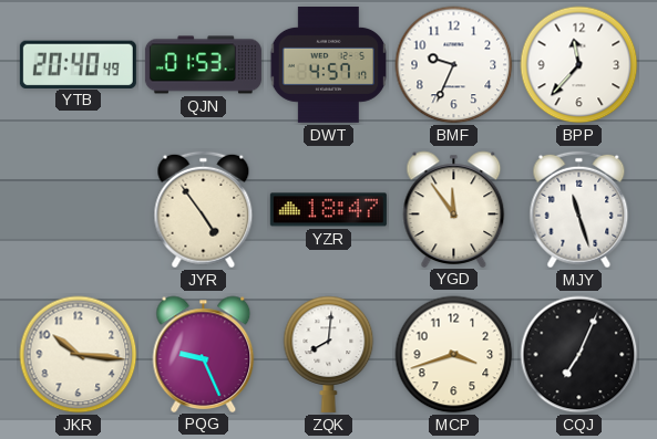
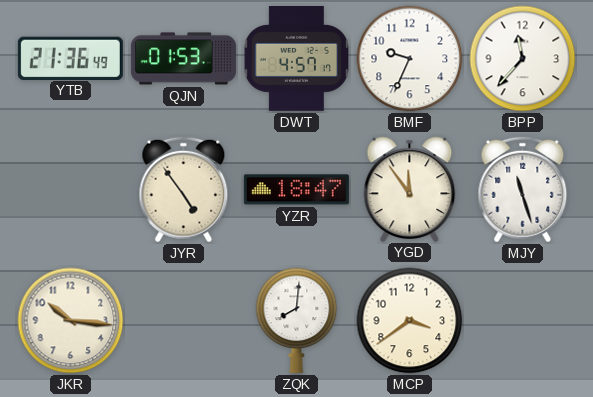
YTB: 20:40 -> 21:36
PQG: 9:26 -> none
MCP: 3:42 -> 3:39
CQJ: 7:04 -> none
